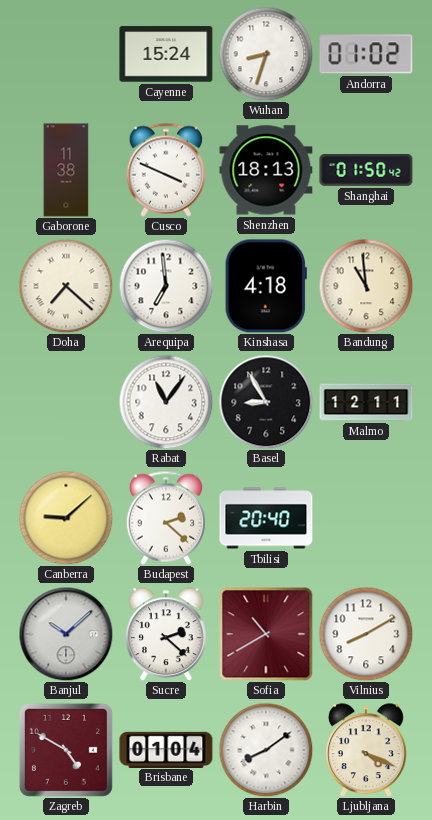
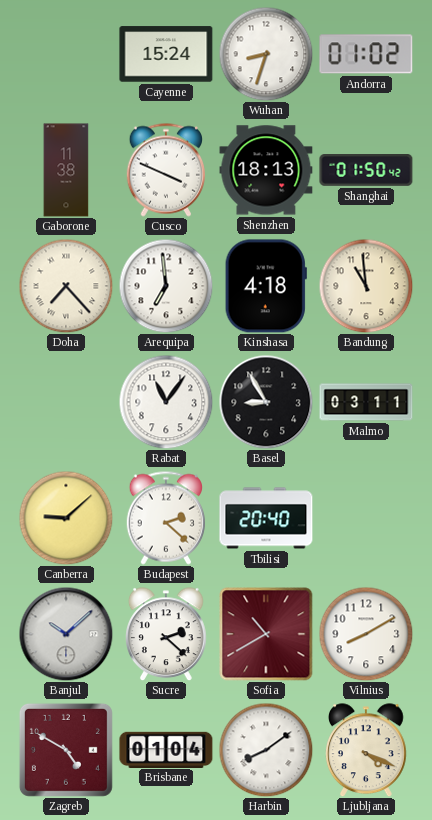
Doha: 7:22 -> 7:23
Malmo: 12:11 -> 03:11
